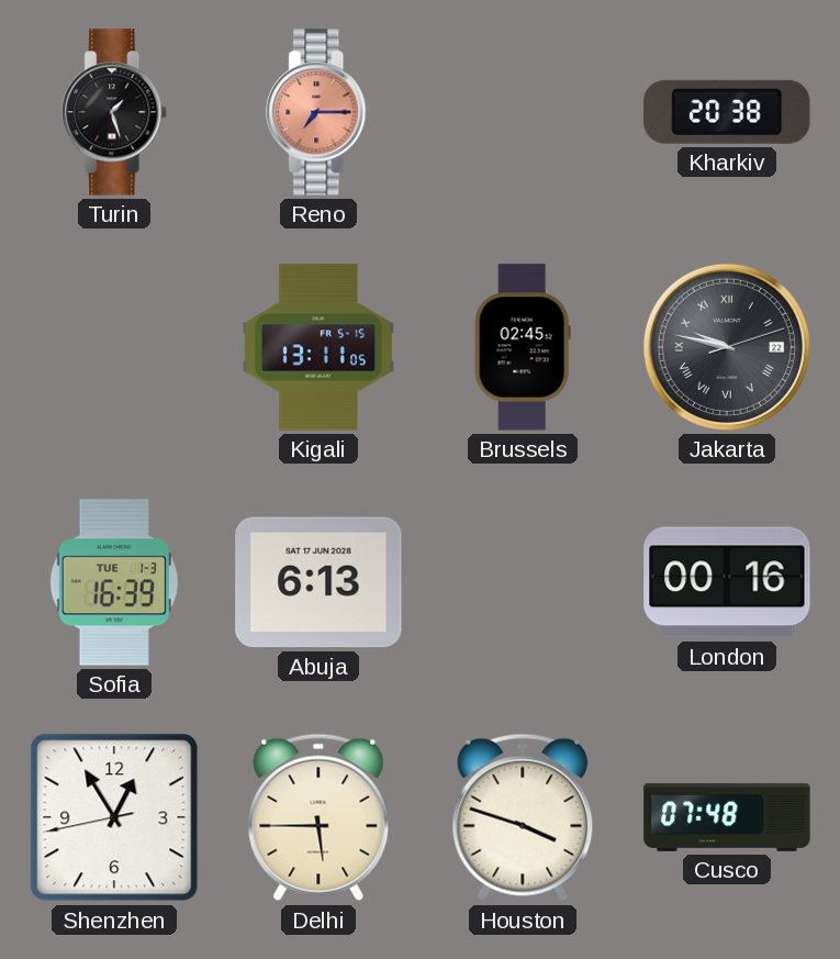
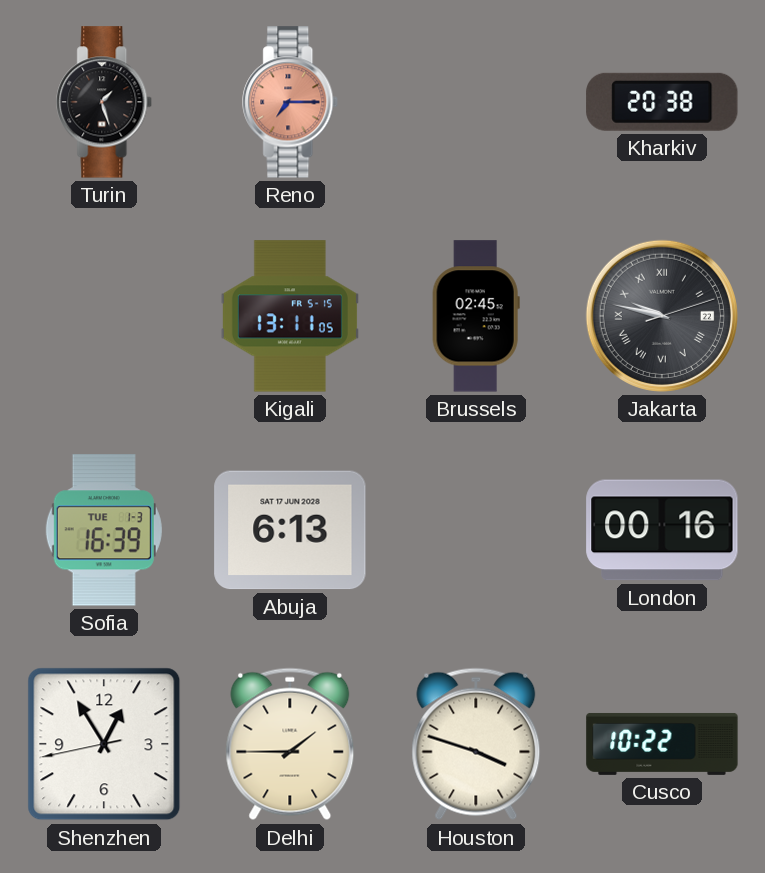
Delhi: 5:45 -> 1:45
Cusco: 07:48 -> 10:22
